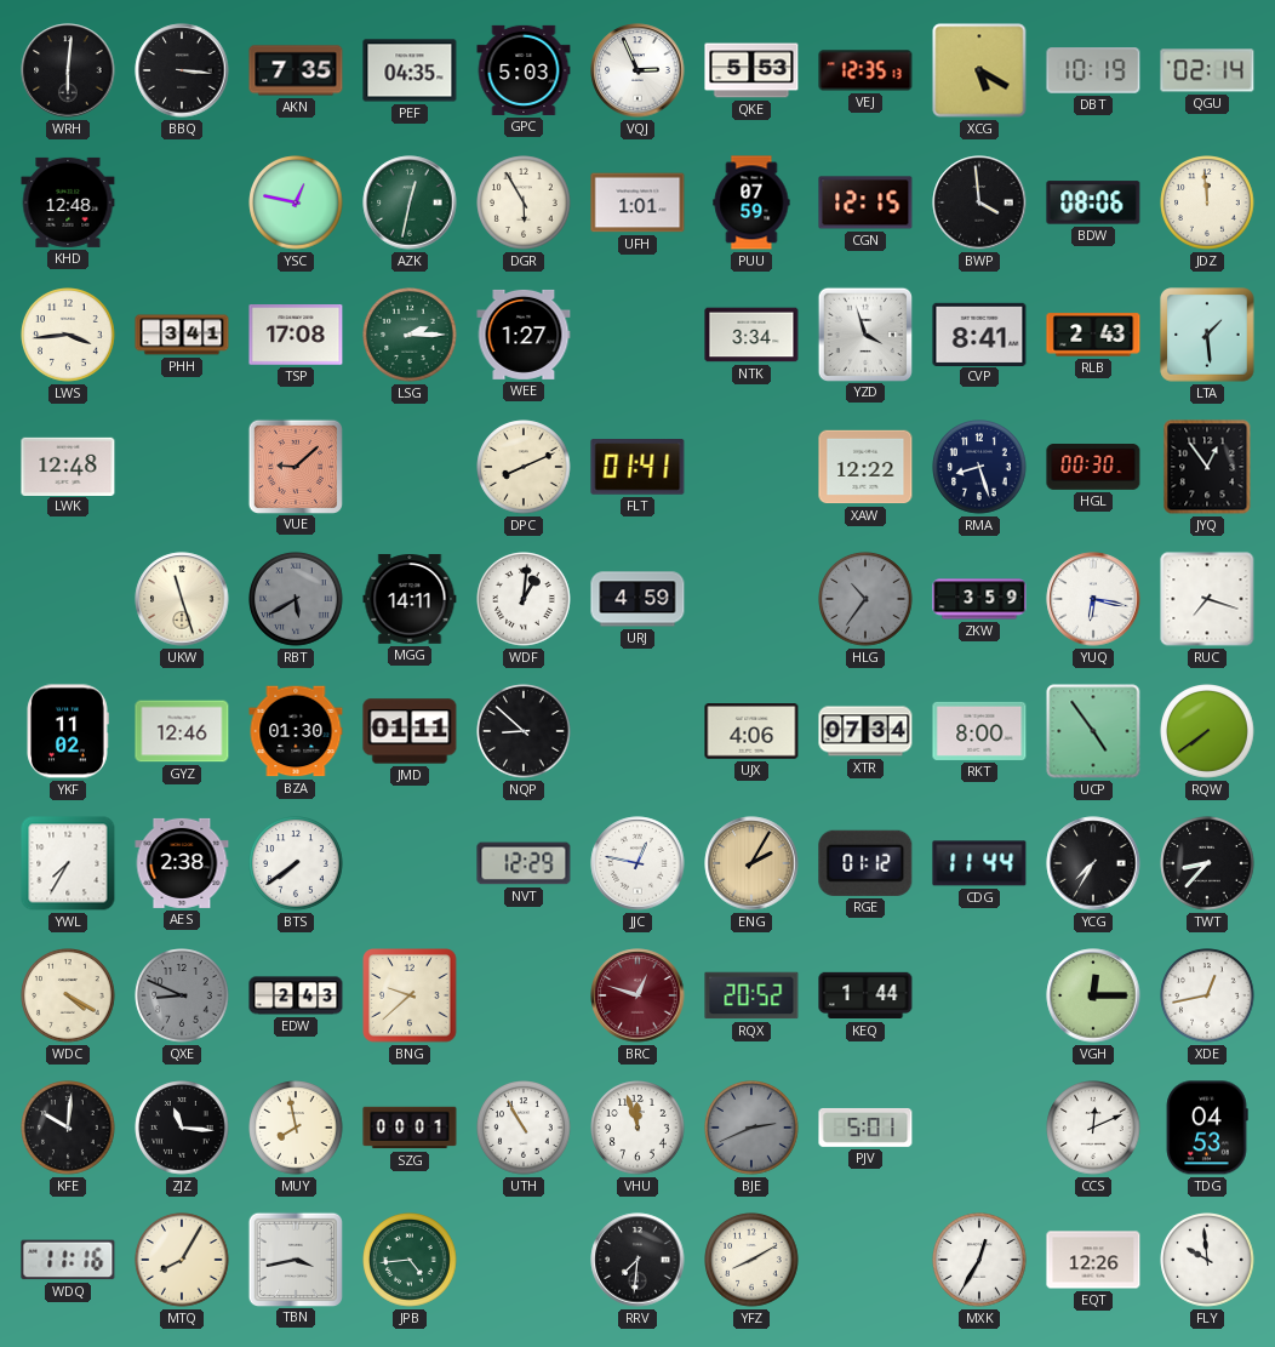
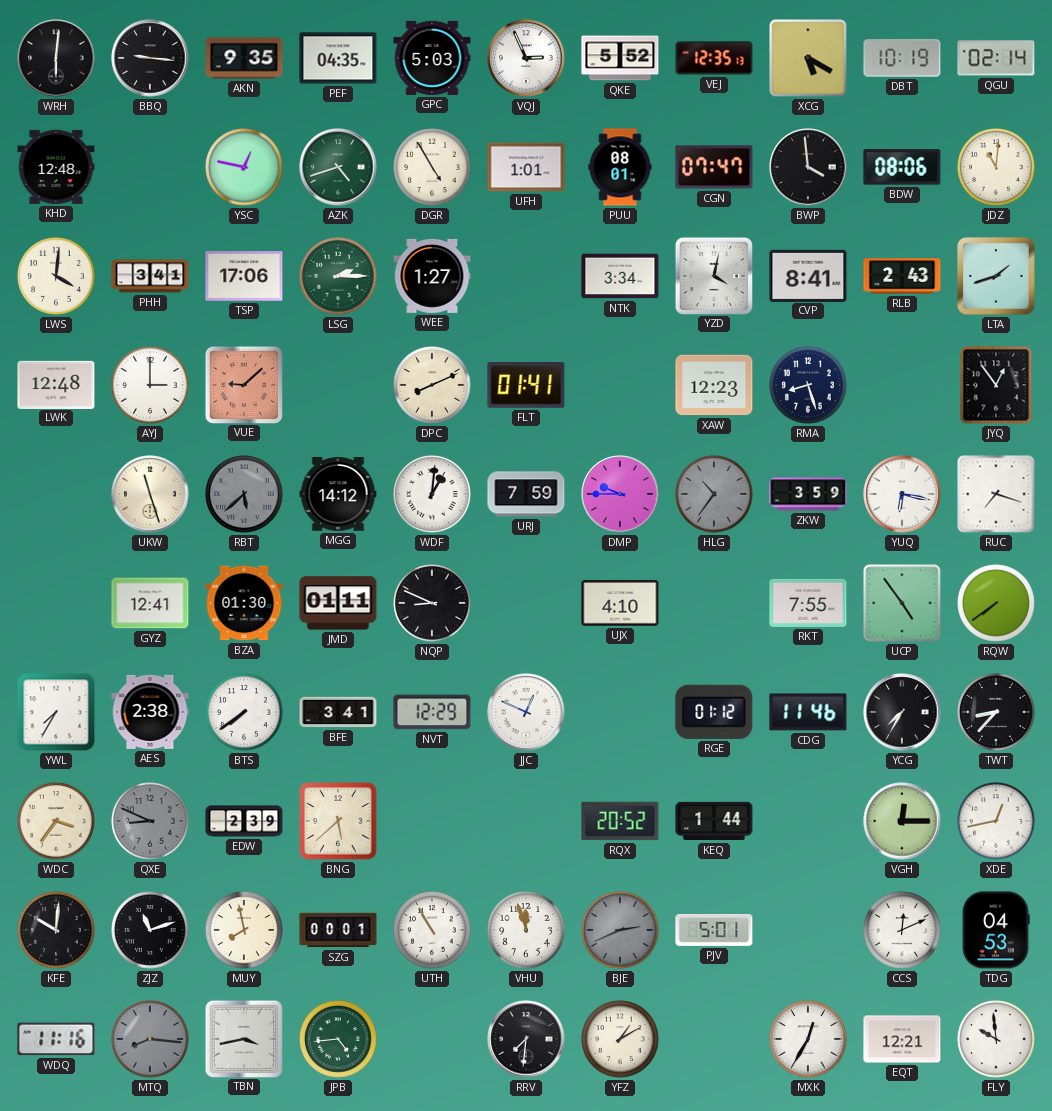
BBQ: 3:16 -> 9:16
AKN: 7:35 -> 9:35
QKE: 5:53 -> 5:52
AZK: 12:32 -> 4:42
DGR: 5:55 -> 4:55
PUU: 07:59 -> 08:01
CGN: 12:15 -> 07:47
JDZ: 11:59 -> 11:01
LWS: 3:44 -> 4:01
TSP: 17:08 -> 17:06
YZD: 3:57 -> 4:02
LTA: 1:29 -> 1:42
AYJ: none -> 3:00
XAW: 12:22 -> 12:23
HGL: 00:30 -> none
RBT: 5:40 -> 5:38
MGG: 14:11 -> 14:12
URJ: 4:59 -> 7:59
DMP: none -> 9:45
YKF: 11:02 -> none
GYZ: 12:46 -> 12:41
NQP: 8:52 -> 8:49
UJX: 4:06 -> 4:10
XTR: 07:34 -> none
RKT: 8:00 -> 7:55
BFE: none -> 3:41
JJC: 12:47 -> 12:49
ENG: 2:05 -> none
CDG: 11:44 -> 11:46
WDC: 4:20 -> 3:36
EDW: 2:43 -> 2:39
BNG: 9:38 -> 5:38
BRC: 12:48 -> none
ZJZ: 11:16 -> 11:12
MTQ: 8:05 -> 8:16
MTQ dial: cream -> grey
YFZ: 8:10 -> 1:10
EQT: 12:26 -> 12:21
